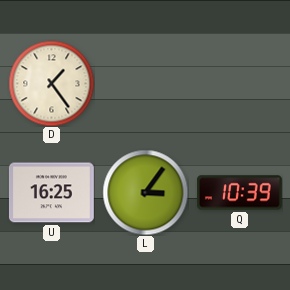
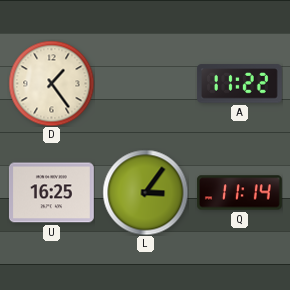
A: none -> 11:22
Q: 10:39 -> 11:14
